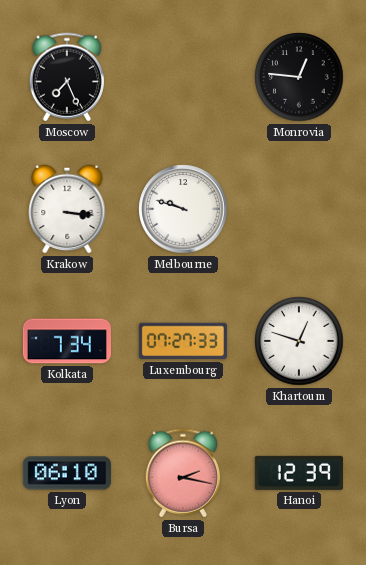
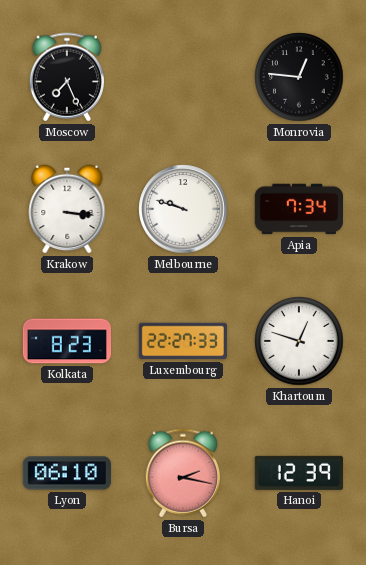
Apia: none -> 7:34
Kolkata: 7:34 -> 8:23
Luxembourg: 07:27 -> 22:27
